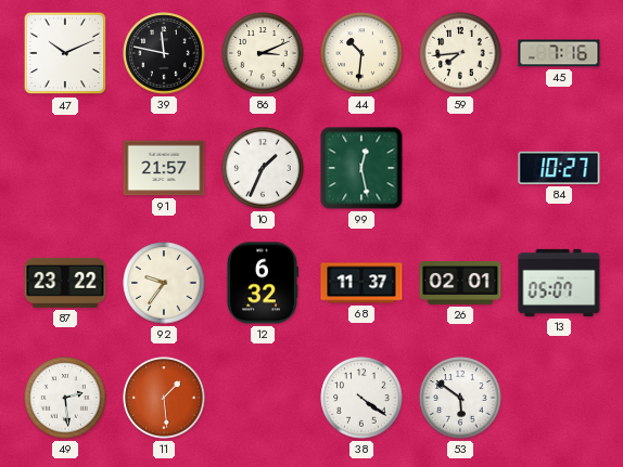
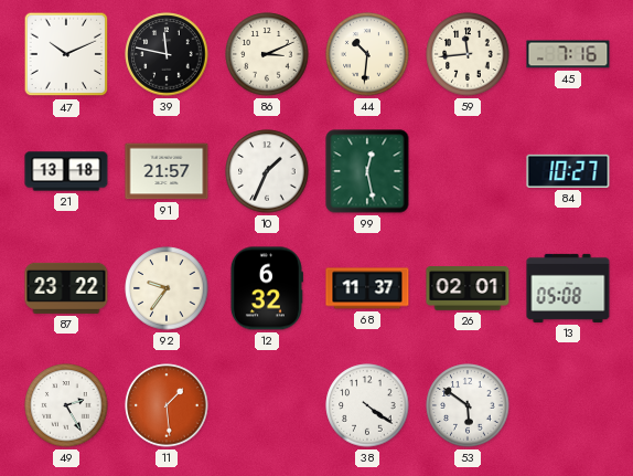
59: 7:44 -> 11:44
21: none -> 13:18
13: 05:07 -> 05:08
49: 2:29 -> 2:25
